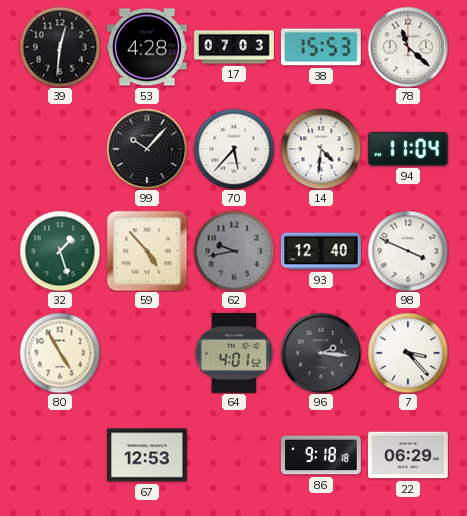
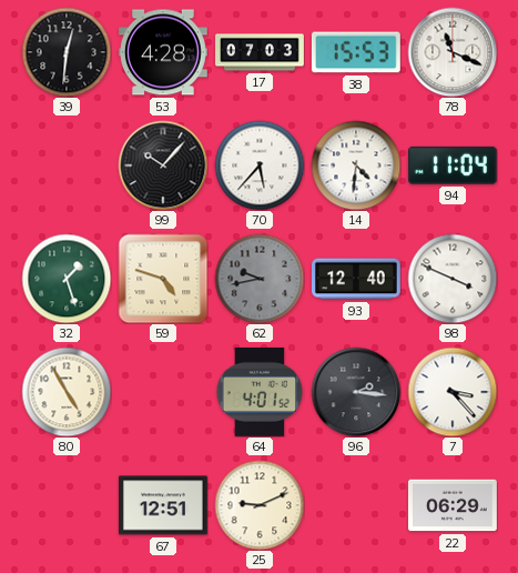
78: 11:22 -> 11:19
59: 4:53 -> 4:48
67: 12:53 -> 12:51
25: none -> 9:11
86: 9:18 -> none
